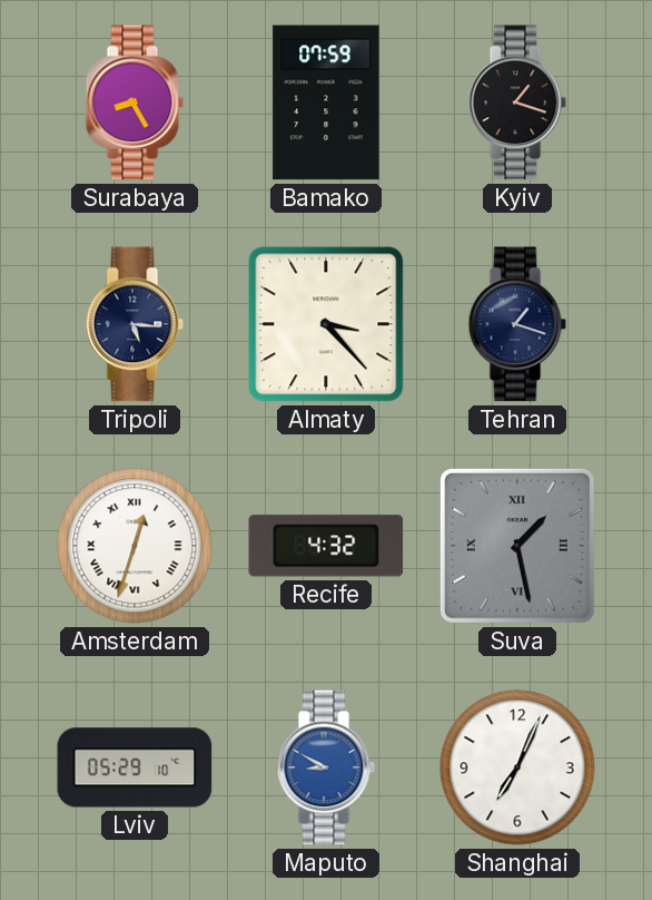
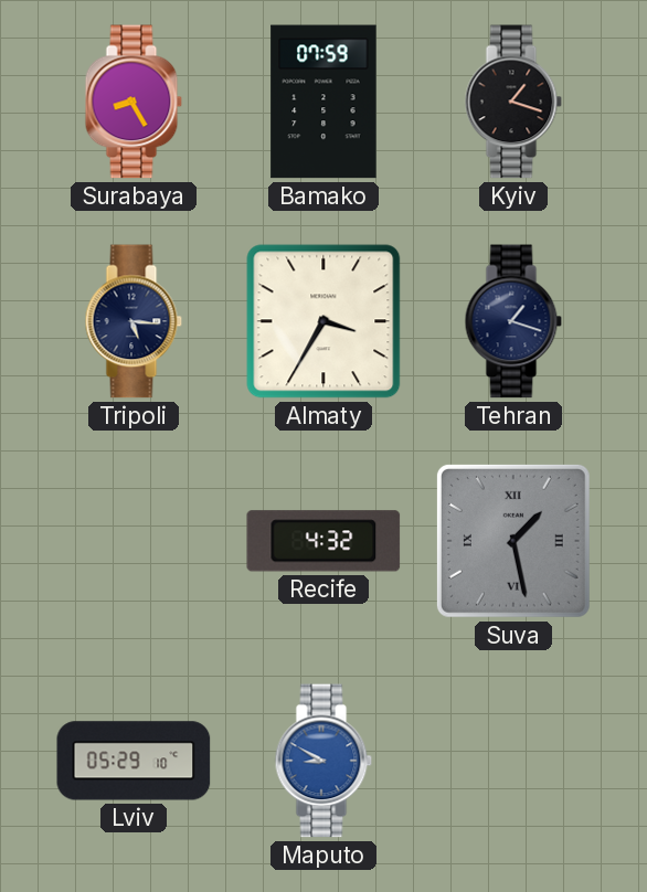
Almaty: 3:23 -> 3:35
Amsterdam: 12:33 -> none
Shanghai: 7:04 -> none
